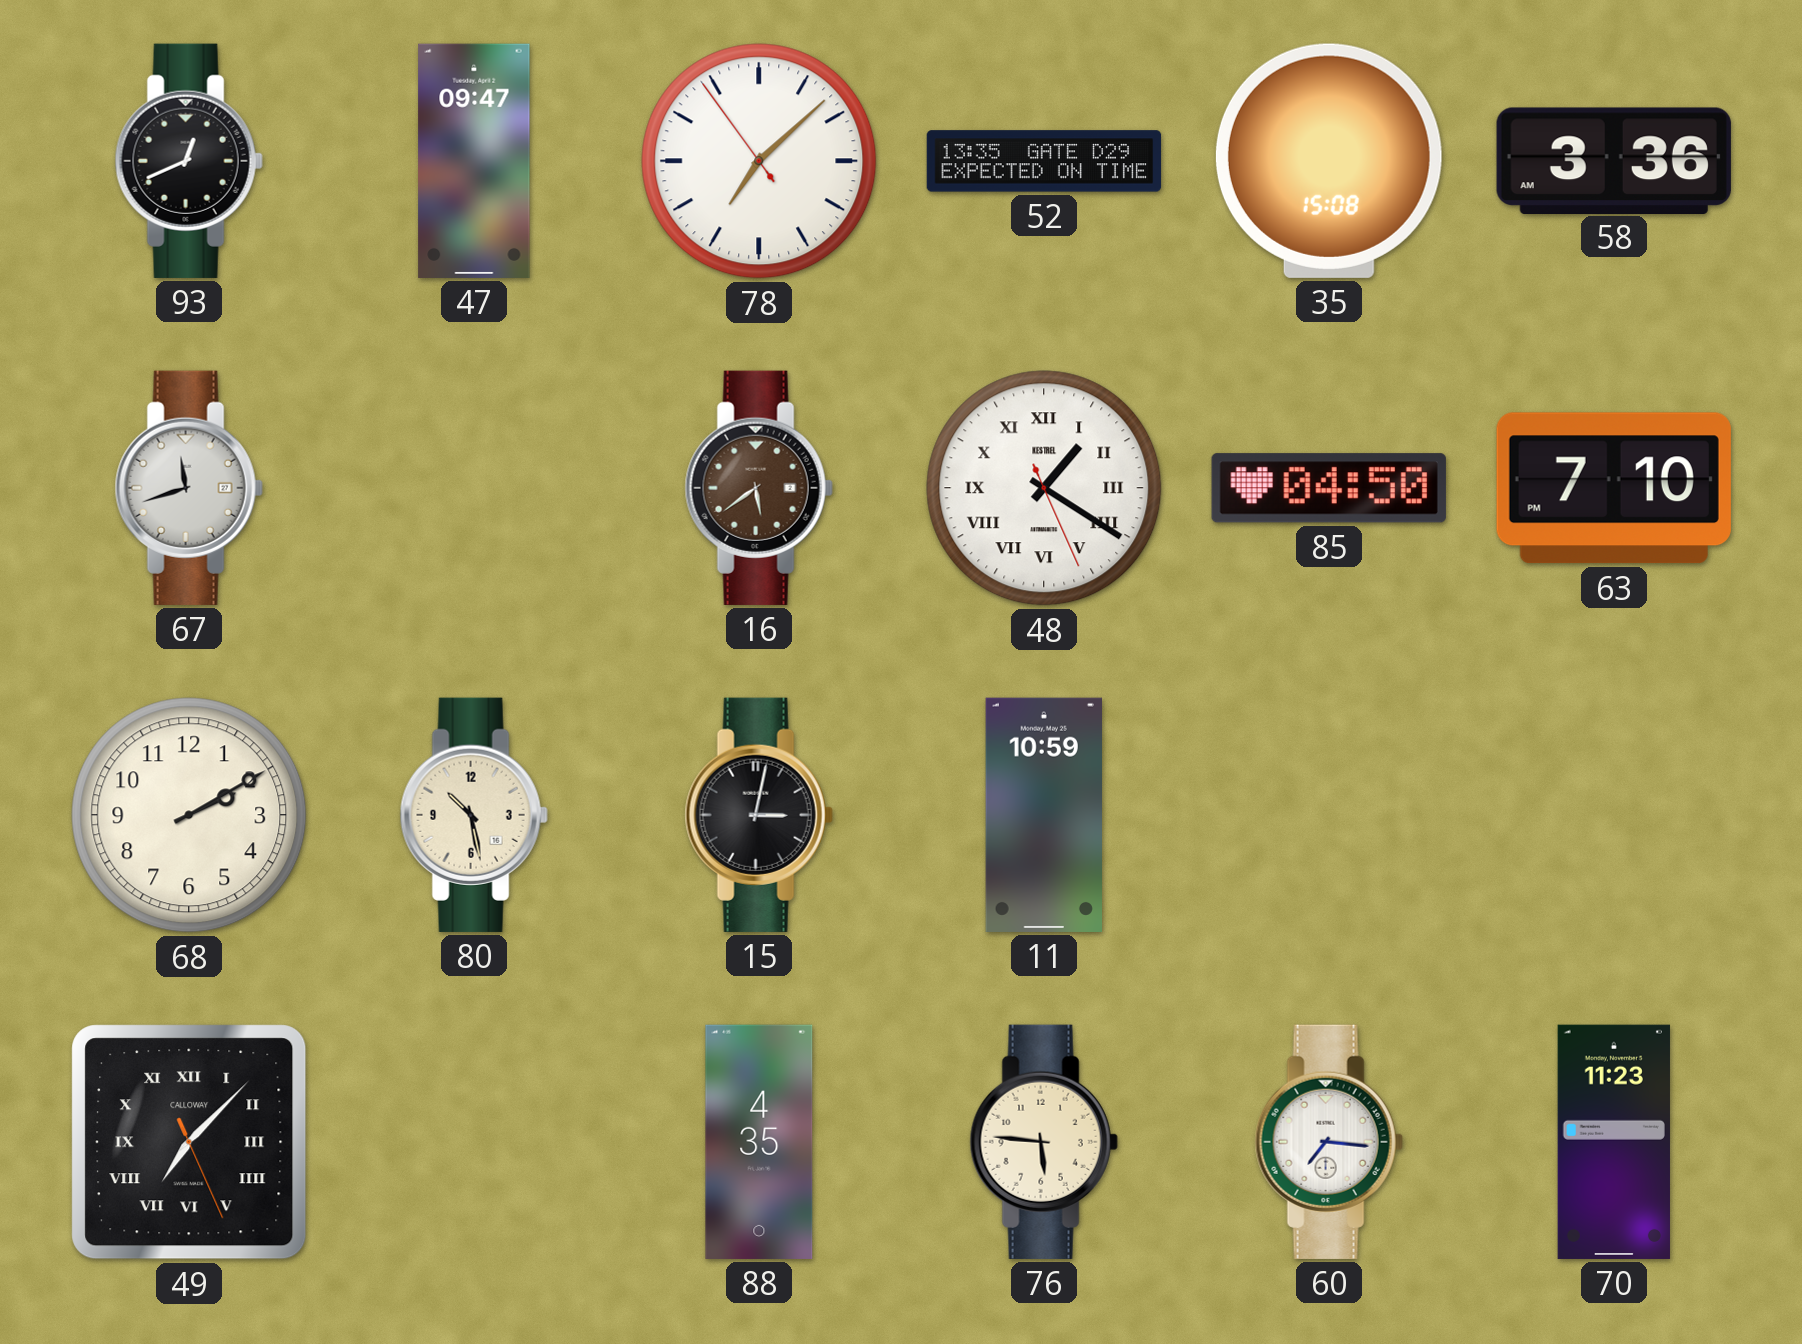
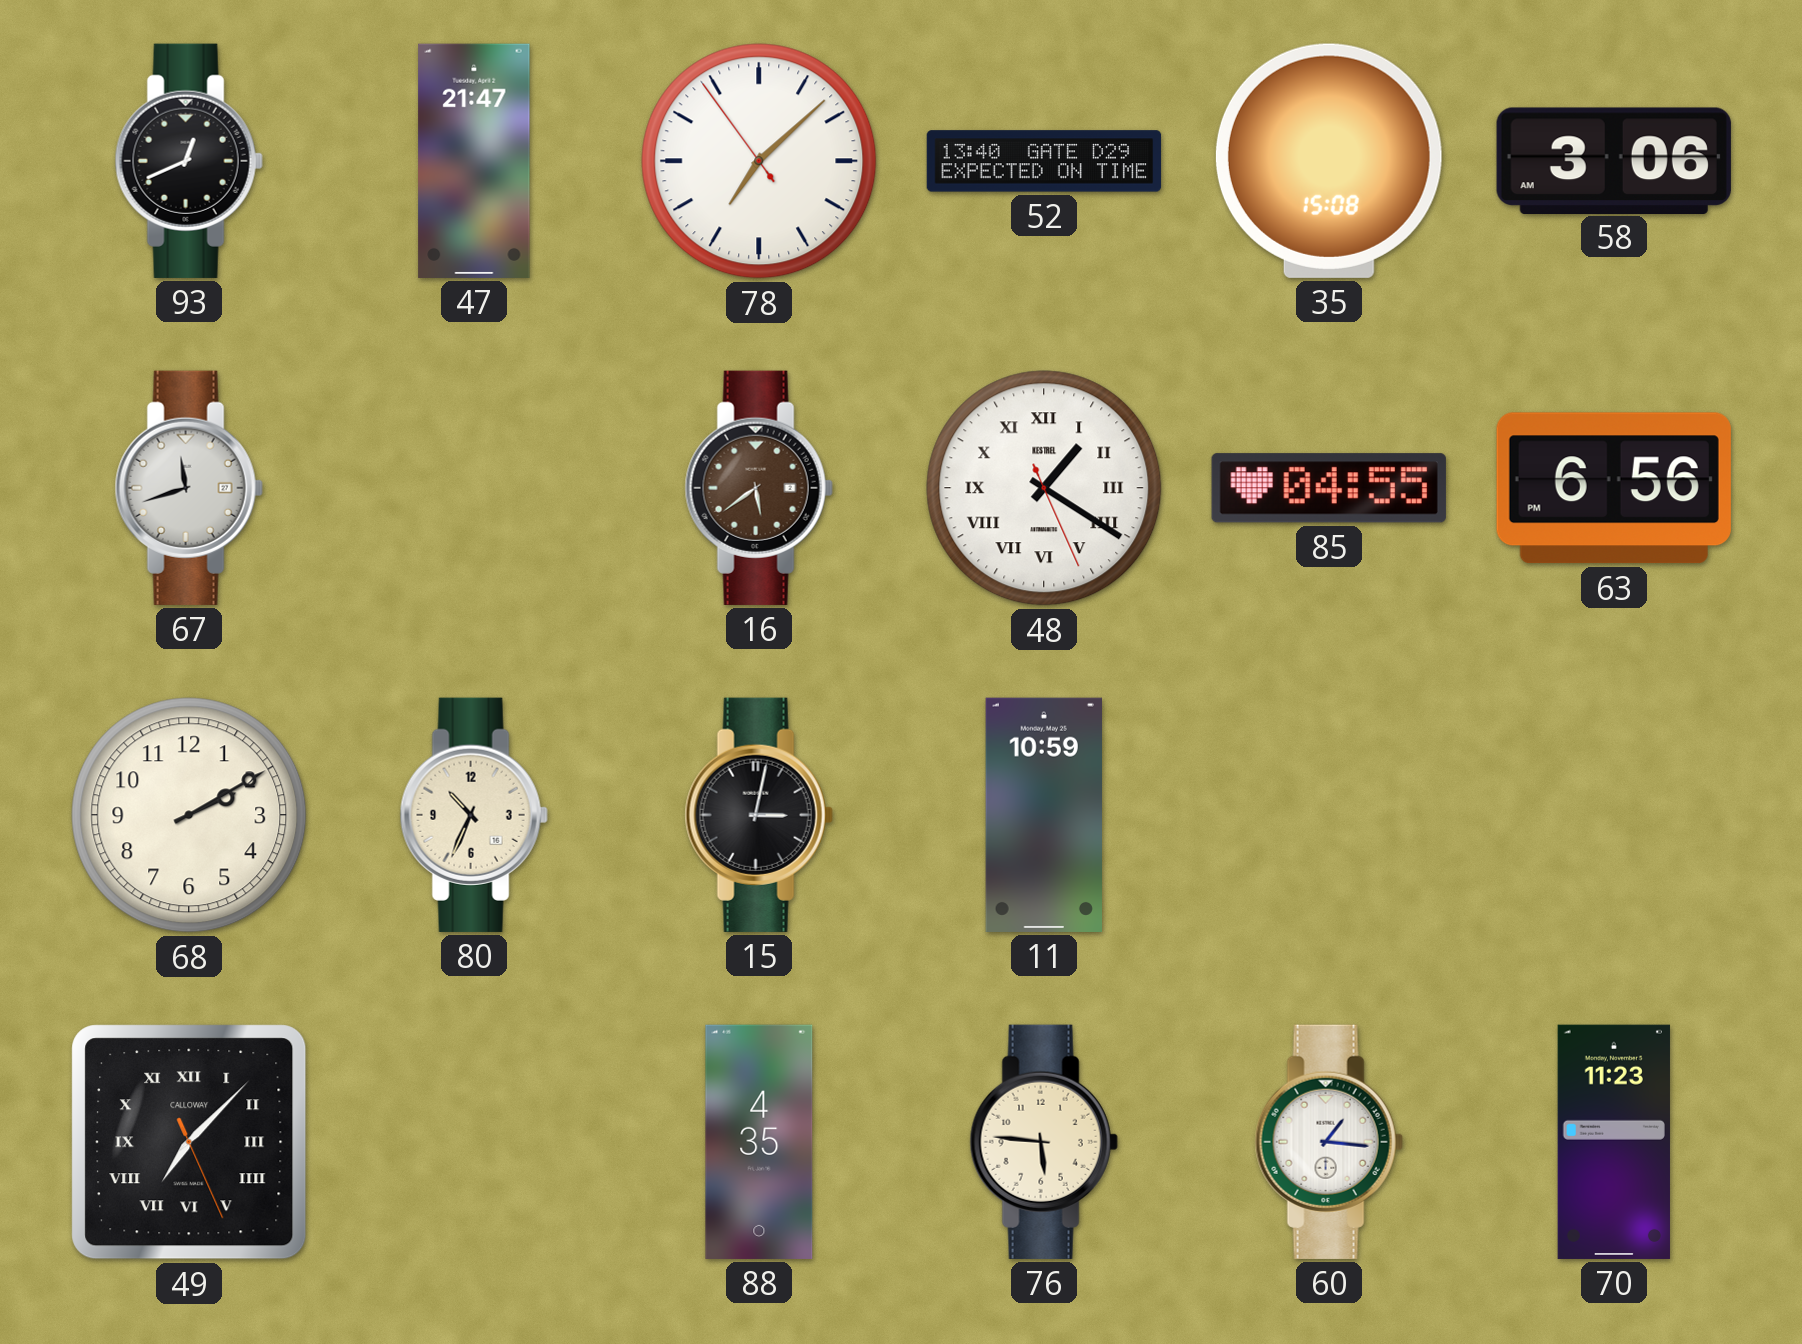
47: 09:47 -> 21:47
52: 13:35 -> 13:40
58: 3:36 -> 3:06
85: 04:50 -> 04:55
63: 7:10 -> 6:56
80: 10:28 -> 10:34
60: 7:16 -> 1:16
